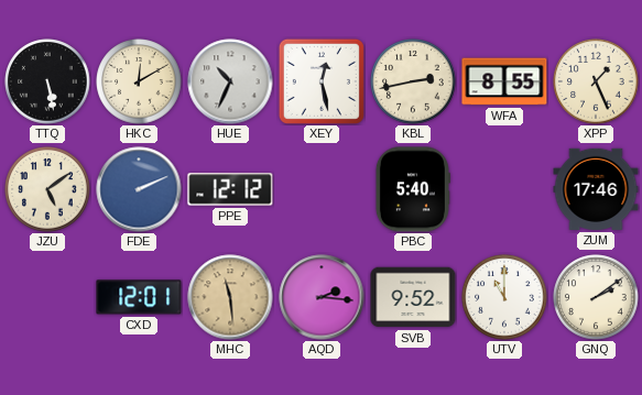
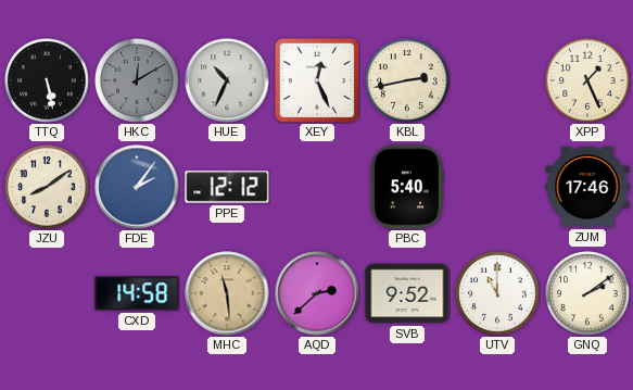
HKC dial: cream -> grey
XEY: 12:28 -> 12:26
WFA: 8:55 -> none
JZU: 5:09 -> 8:09
FDE: 2:11 -> 2:06
CXD: 12:01 -> 14:58
AQD: 2:16 -> 2:38
